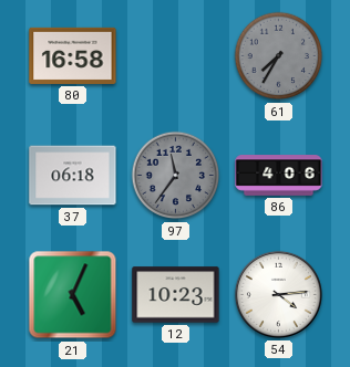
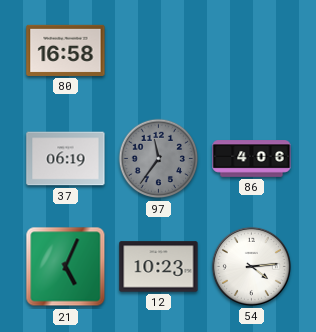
61: 7:35 -> none
37: 06:18 -> 06:19
